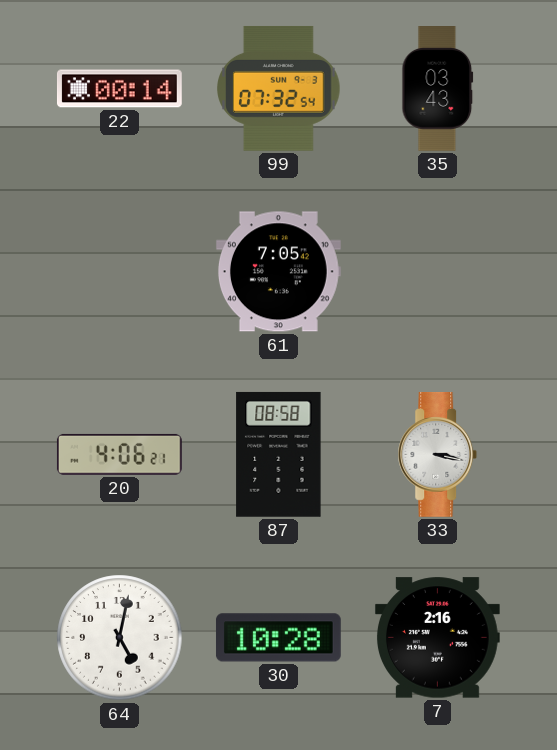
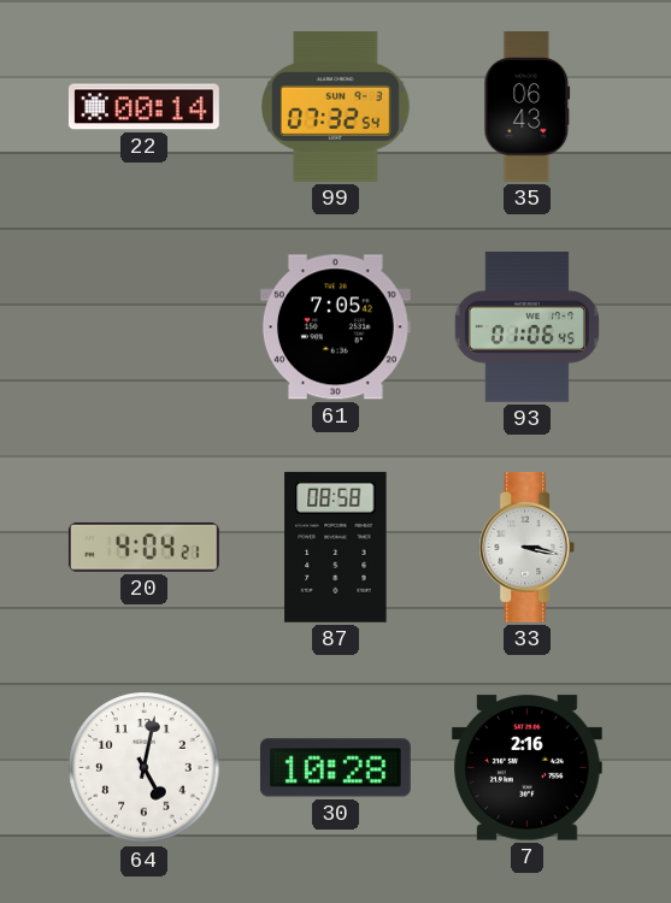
35: 03:43 -> 06:43
93: none -> 01:06
20: 4:06 -> 4:04
